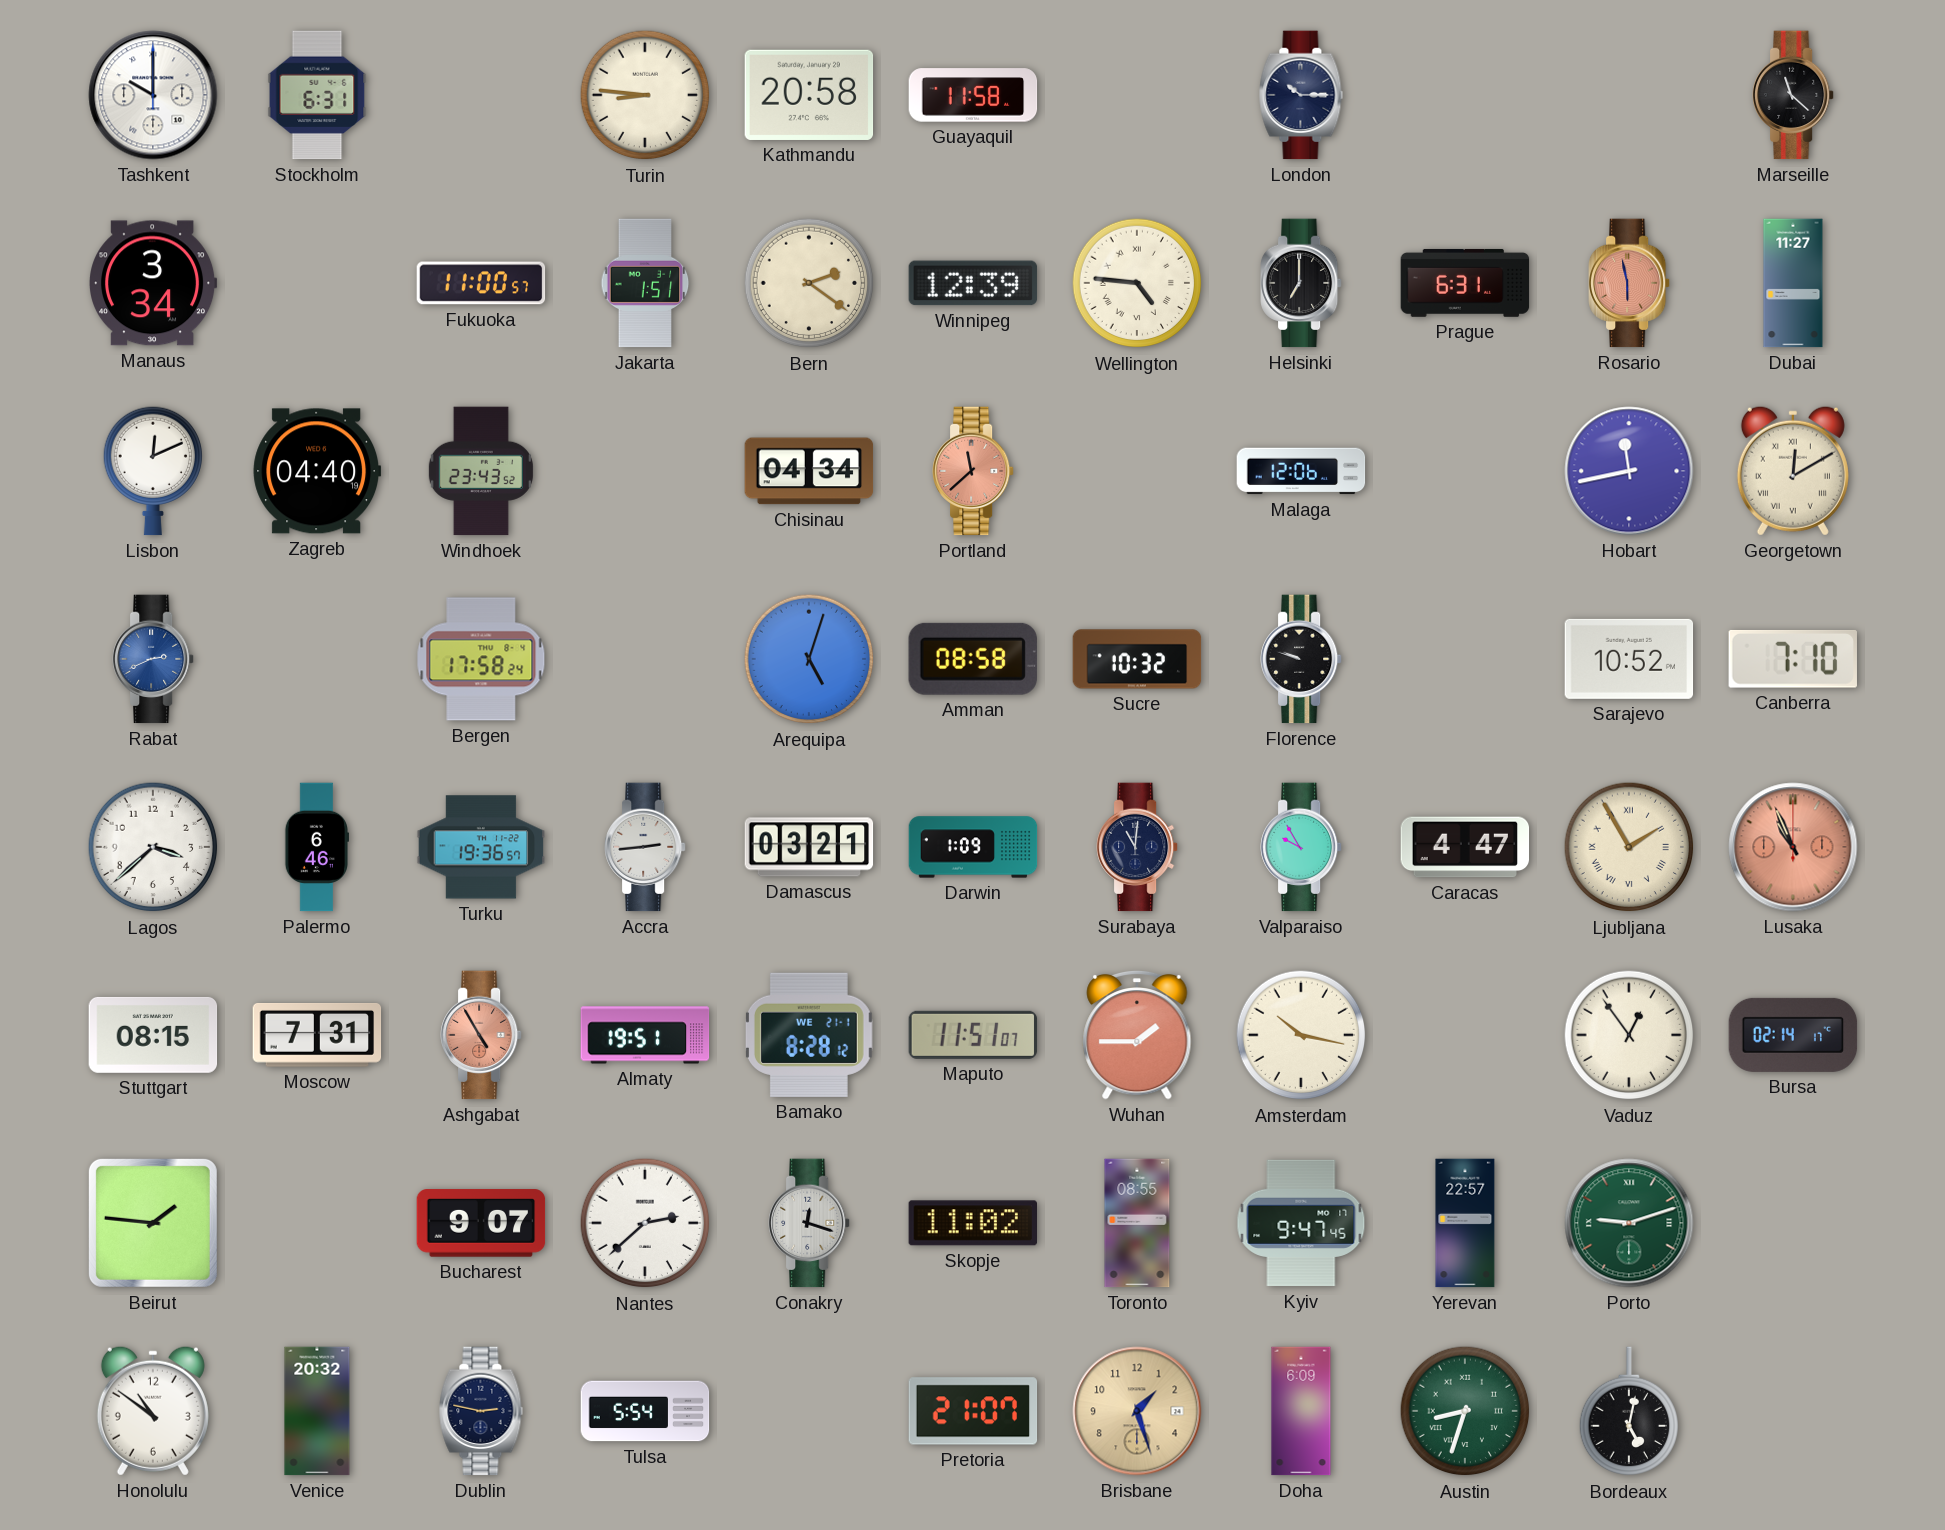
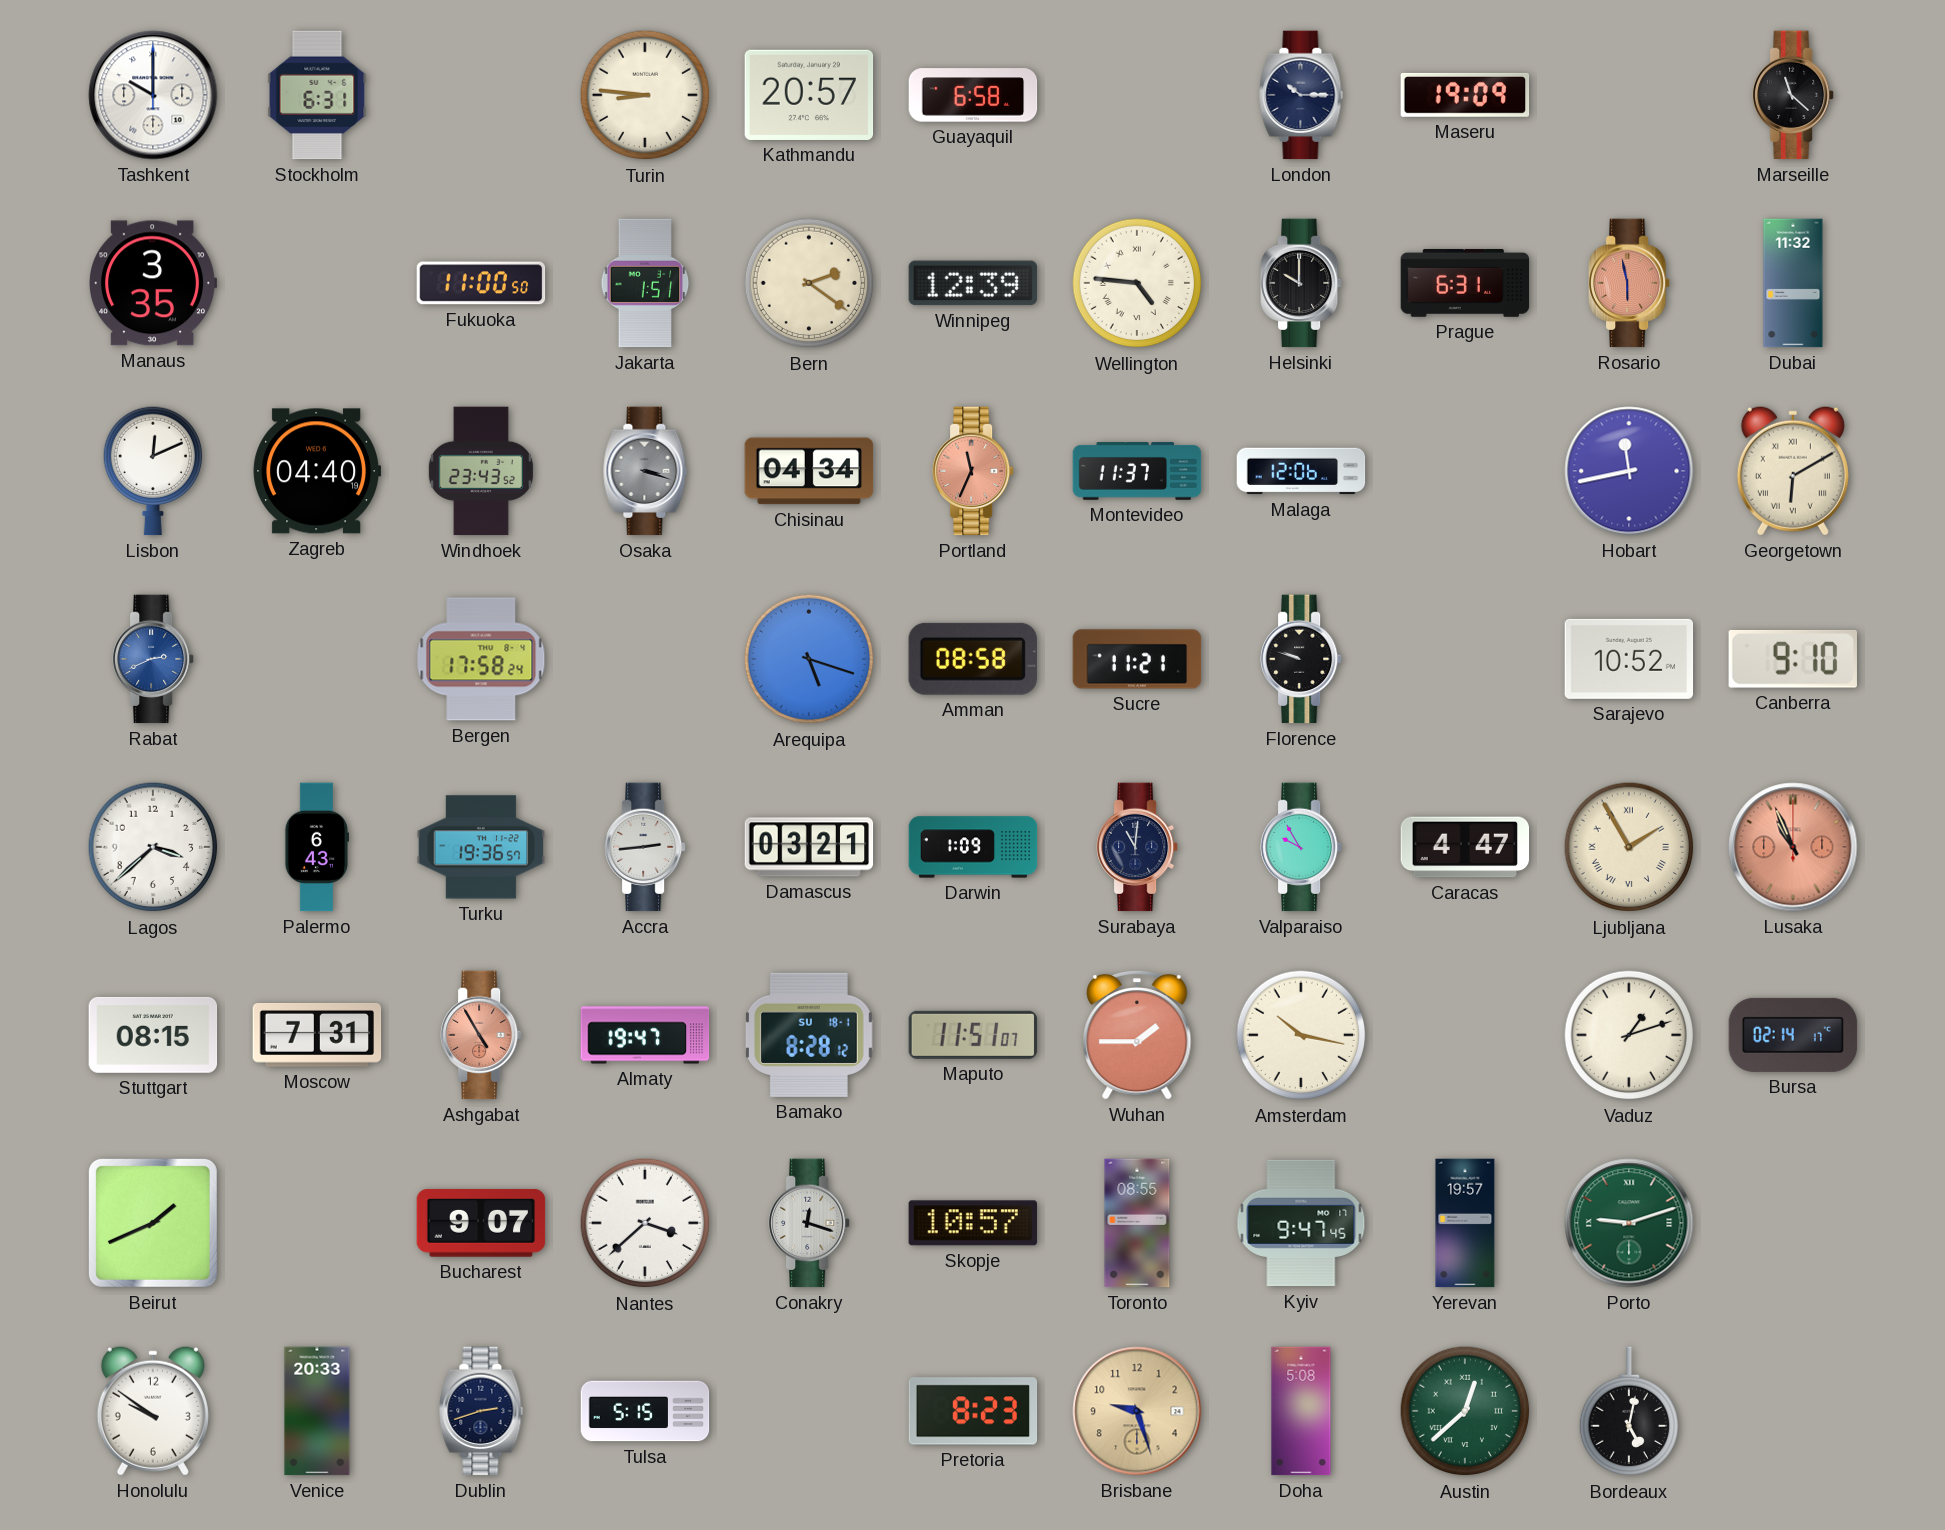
Kathmandu: 20:58 -> 20:57
Guayaquil: 11:58 -> 6:58
Maseru: none -> 19:09
Manaus: 3:34 -> 3:35
Fukuoka: 11:00:57 -> 11:00:50
Helsinki: 7:00 -> 10:00
Dubai: 11:27 -> 11:32
Osaka: none -> 3:18
Portland: 11:38 -> 11:34
Montevideo: none -> 11:37
Georgetown: 12:10 -> 6:10
Arequipa: 5:03 -> 5:18
Sucre: 10:32 -> 11:21
Canberra: 7:10 -> 9:10
Palermo: 6:46 -> 6:43
Almaty: 19:51 -> 19:47
Bamako date: WE 21-1 -> SU 18-1
Vaduz: 12:54 -> 1:12
Beirut: 1:46 -> 1:41
Nantes: 2:38 -> 3:38
Skopje: 11:02 -> 10:57
Yerevan: 22:57 -> 19:57
Honolulu: 10:51 -> 9:51
Venice: 20:32 -> 20:33
Dublin: 2:47 -> 2:42
Tulsa: 5:54 -> 5:15
Pretoria: 21:07 -> 8:23
Brisbane: 1:27 -> 9:27
Doha: 6:09 -> 5:08
Austin: 8:33 -> 12:38
